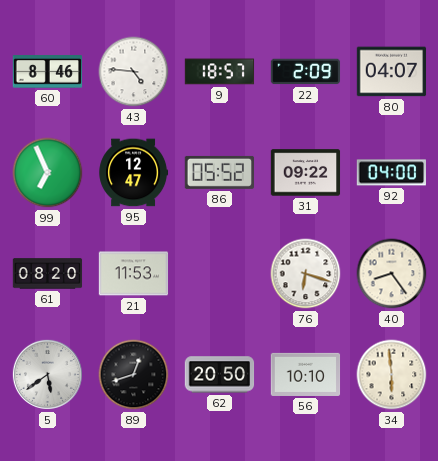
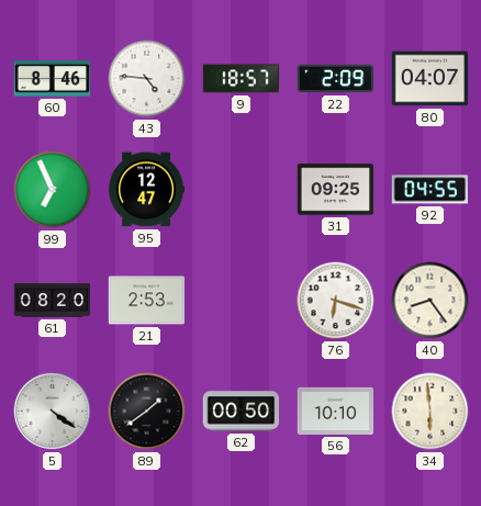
86: 05:52 -> none
31: 09:22 -> 09:25
92: 04:00 -> 04:55
21: 11:53 -> 2:53
5: 5:39 -> 4:21
89: 12:42 -> 1:39
62: 20:50 -> 00:50
